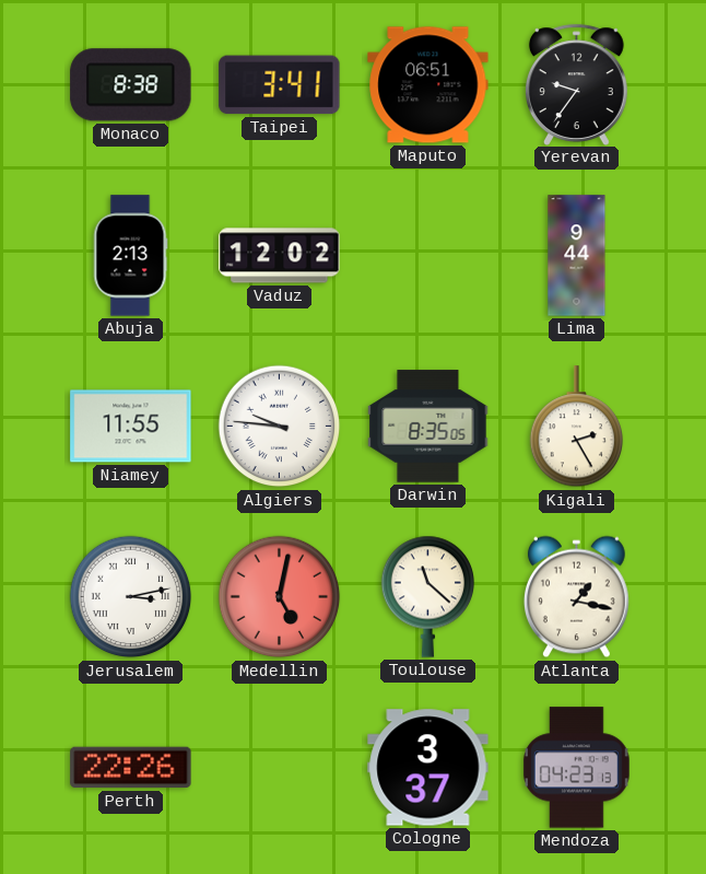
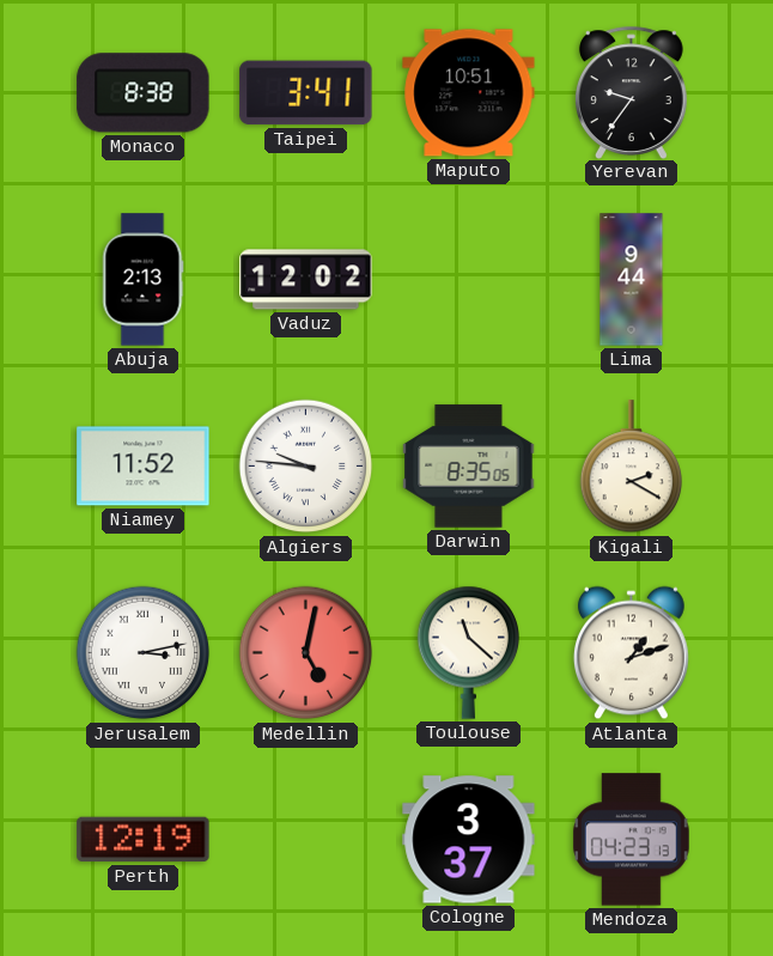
Maputo: 06:51 -> 10:51
Niamey: 11:55 -> 11:52
Kigali: 2:25 -> 2:20
Atlanta: 1:17 -> 1:12
Perth: 22:26 -> 12:19
